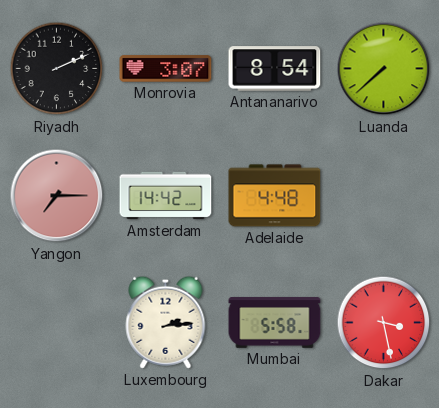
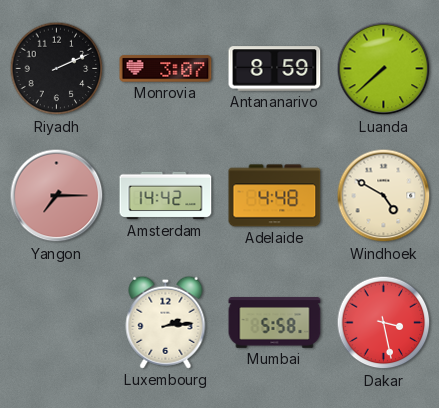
Antananarivo: 8:54 -> 8:59
Windhoek: none -> 4:50
